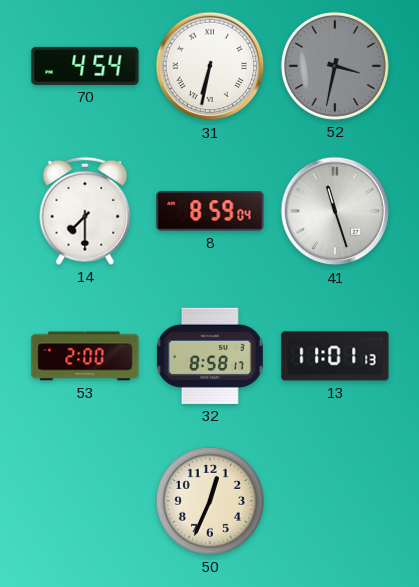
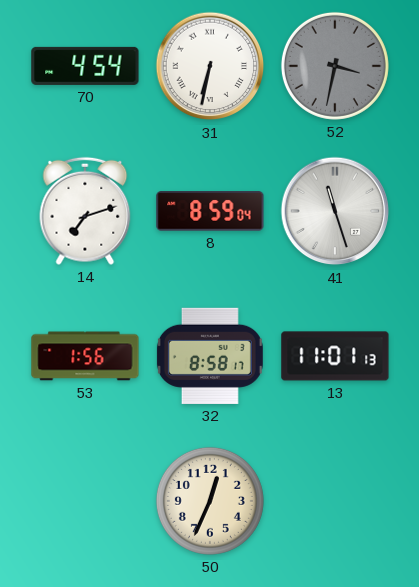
14: 7:30 -> 7:12
53: 2:00 -> 1:56
